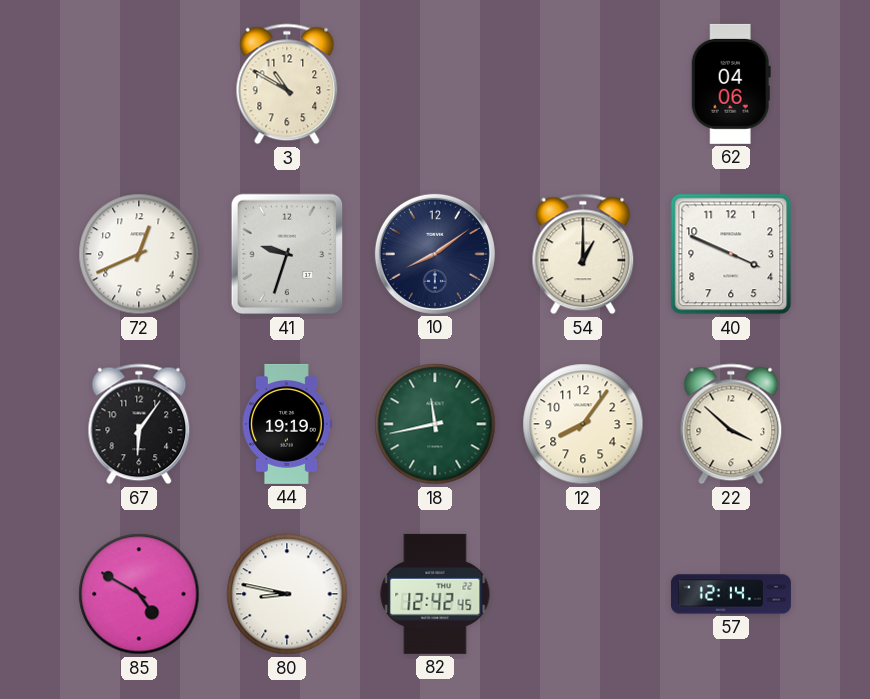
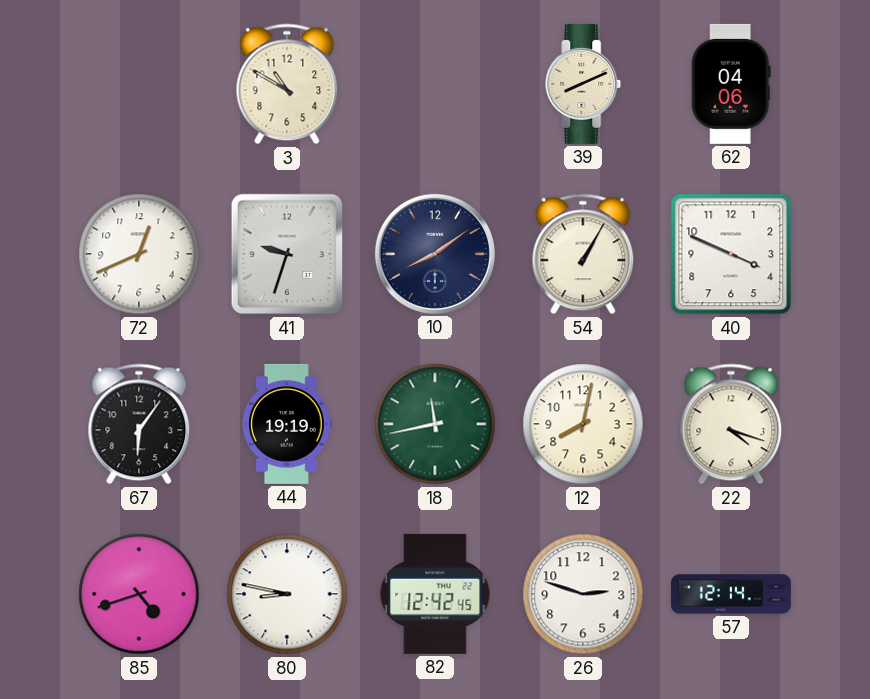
39: none -> 8:11
54: 1:00 -> 1:05
12: 8:06 -> 8:02
22: 3:52 -> 4:18
85: 4:50 -> 4:42
26: none -> 2:48
